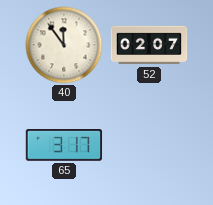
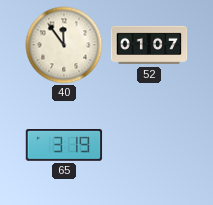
52: 02:07 -> 01:07
65: 3:17 -> 3:19
